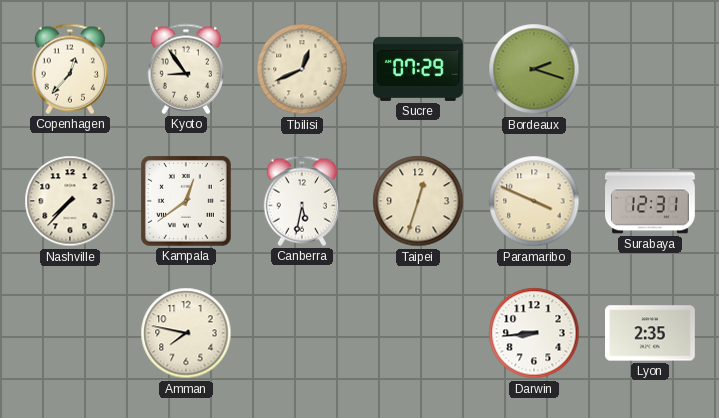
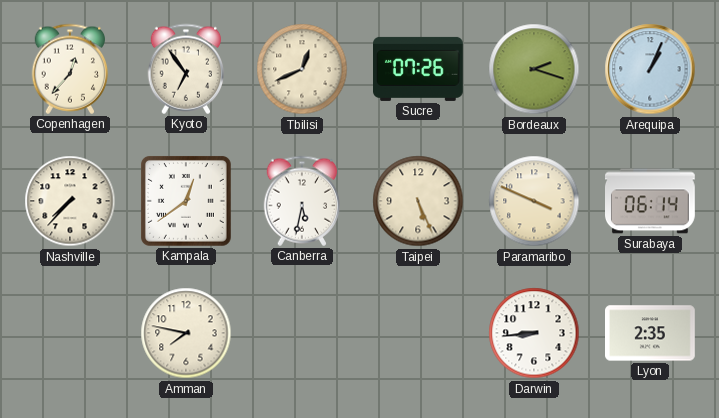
Kyoto: 8:54 -> 6:54
Sucre: 07:29 -> 07:26
Arequipa: none -> 1:04
Taipei: 12:33 -> 5:26
Surabaya: 12:31 -> 06:14
